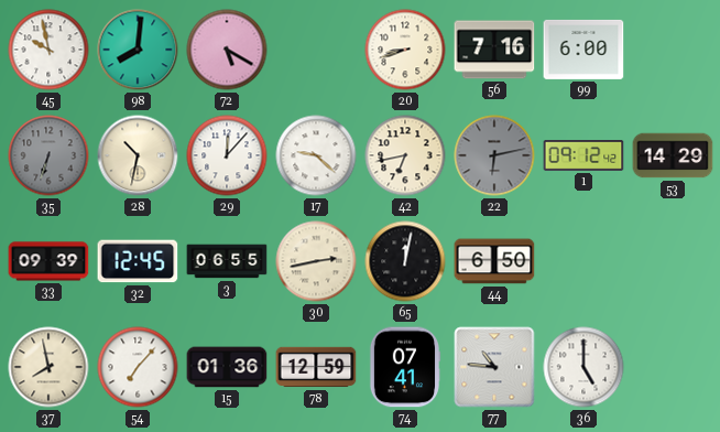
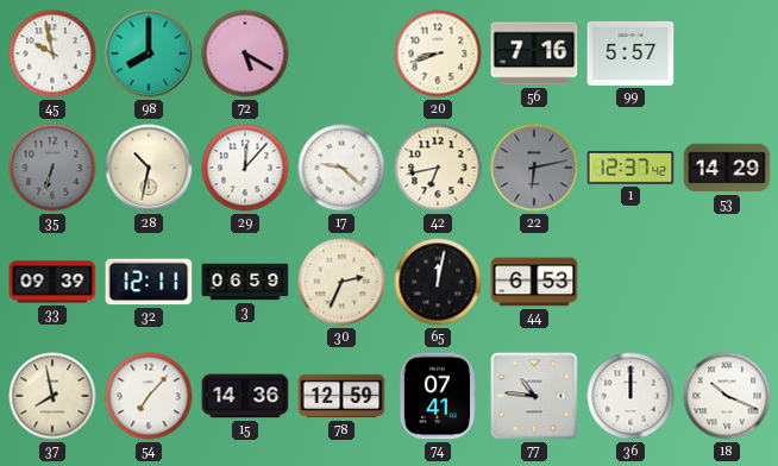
98: 8:01 -> 8:00
99: 6:00 -> 5:57
1: 09:12 -> 12:37
32: 12:45 -> 12:11
3: 06:55 -> 06:59
30: 2:43 -> 2:34
44: 6:50 -> 6:53
15: 01:36 -> 14:36
36: 5:00 -> 12:00
18: none -> 10:19
